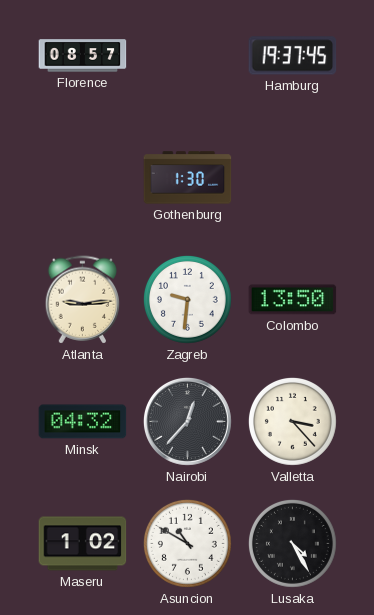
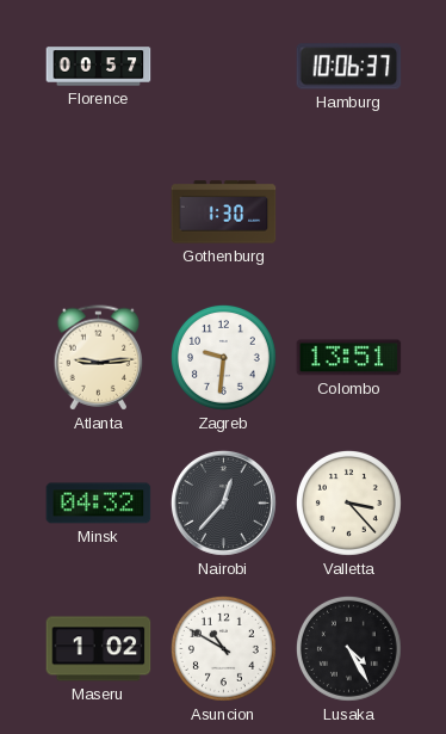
Florence: 08:57 -> 00:57
Hamburg: 19:37 -> 10:06
Colombo: 13:50 -> 13:51
